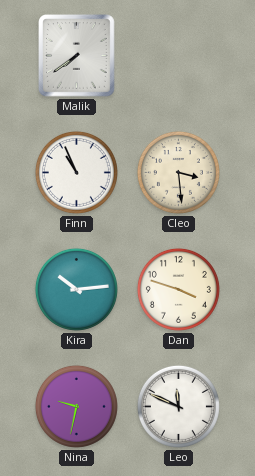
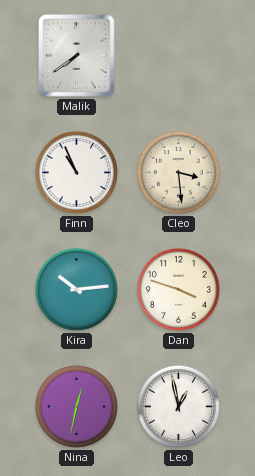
Nina: 9:32 -> 12:32
Leo: 11:49 -> 12:58
